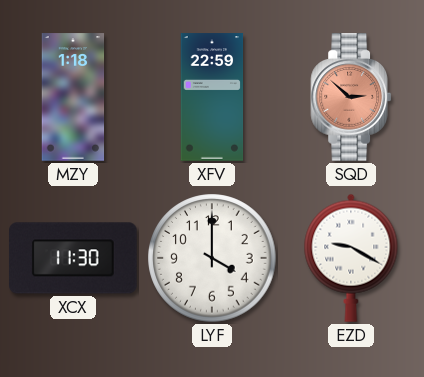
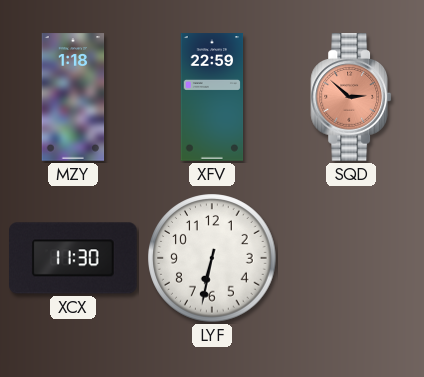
LYF: 4:00 -> 6:32
EZD: 9:20 -> none
